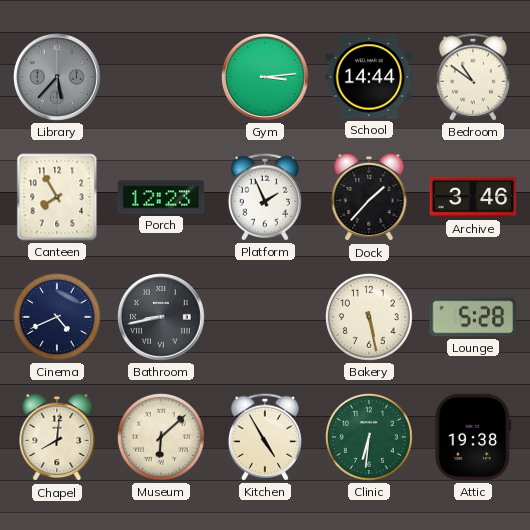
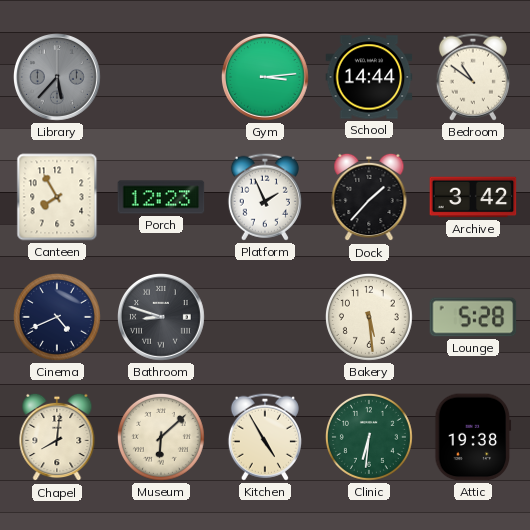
Archive: 3:46 -> 3:42
Bathroom: 8:43 -> 8:48
Bakery: 5:28 -> 5:29
